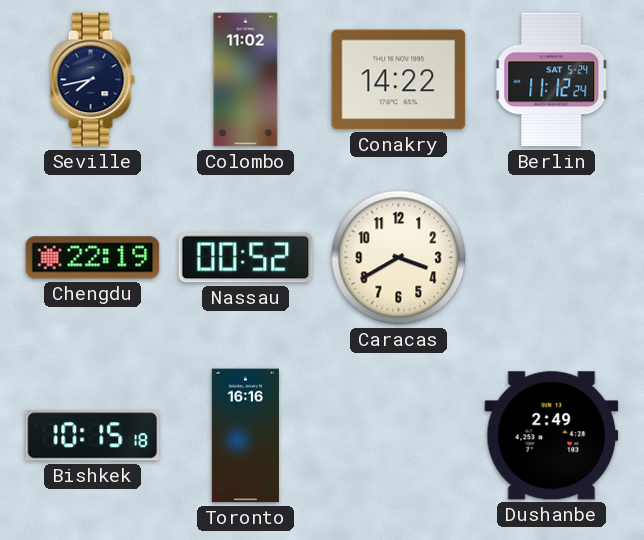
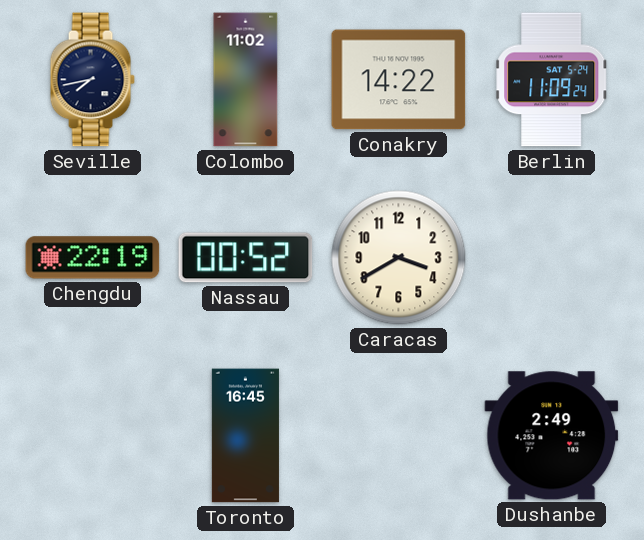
Berlin: 11:12 -> 11:09
Bishkek: 10:15 -> none
Toronto: 16:16 -> 16:45
